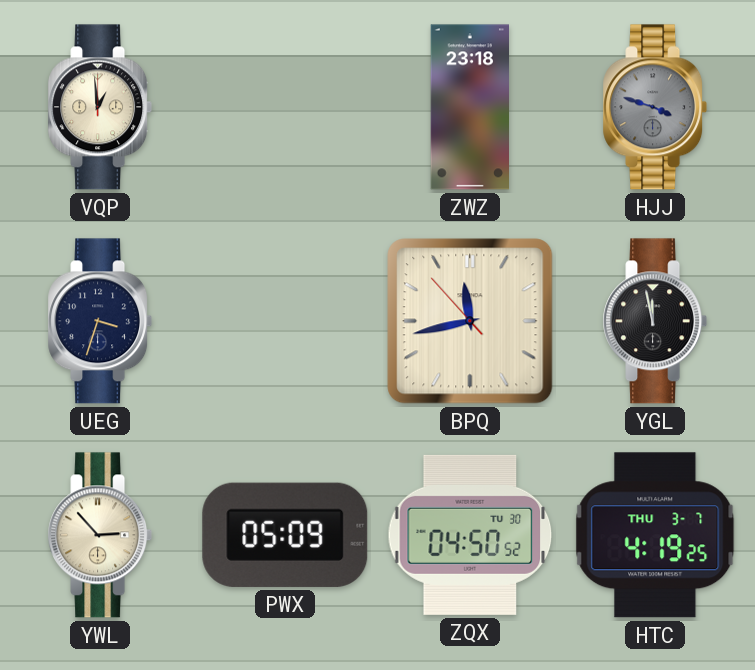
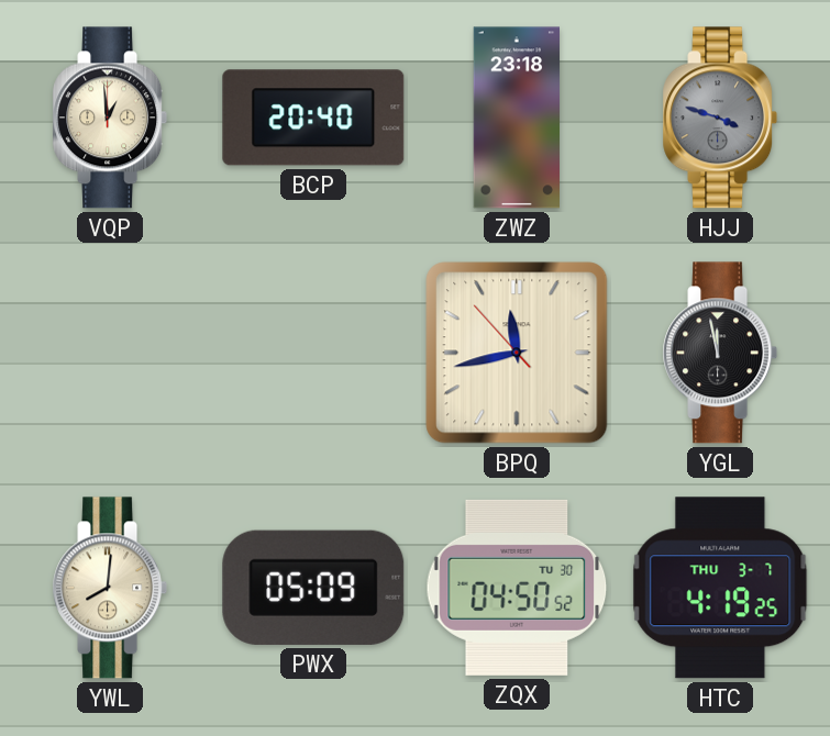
BCP: none -> 20:40
UEG: 3:33 -> none
YWL: 2:53 -> 8:01
